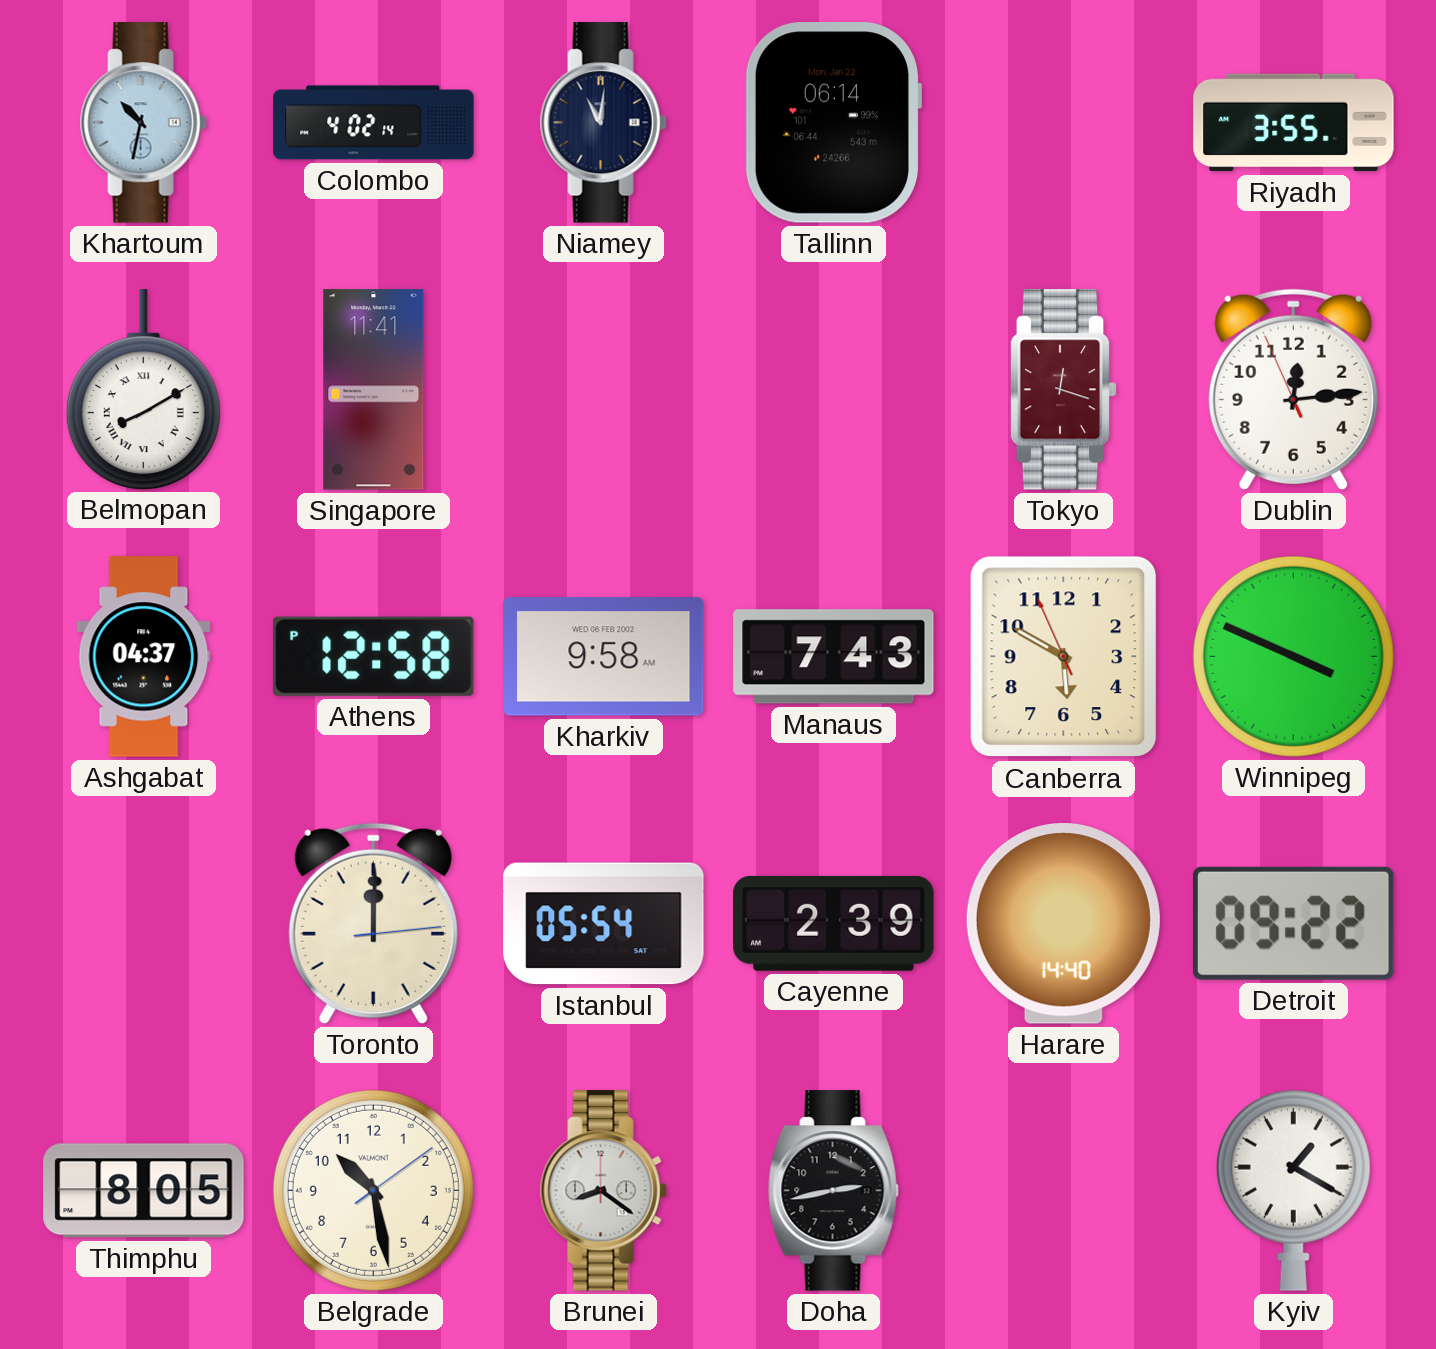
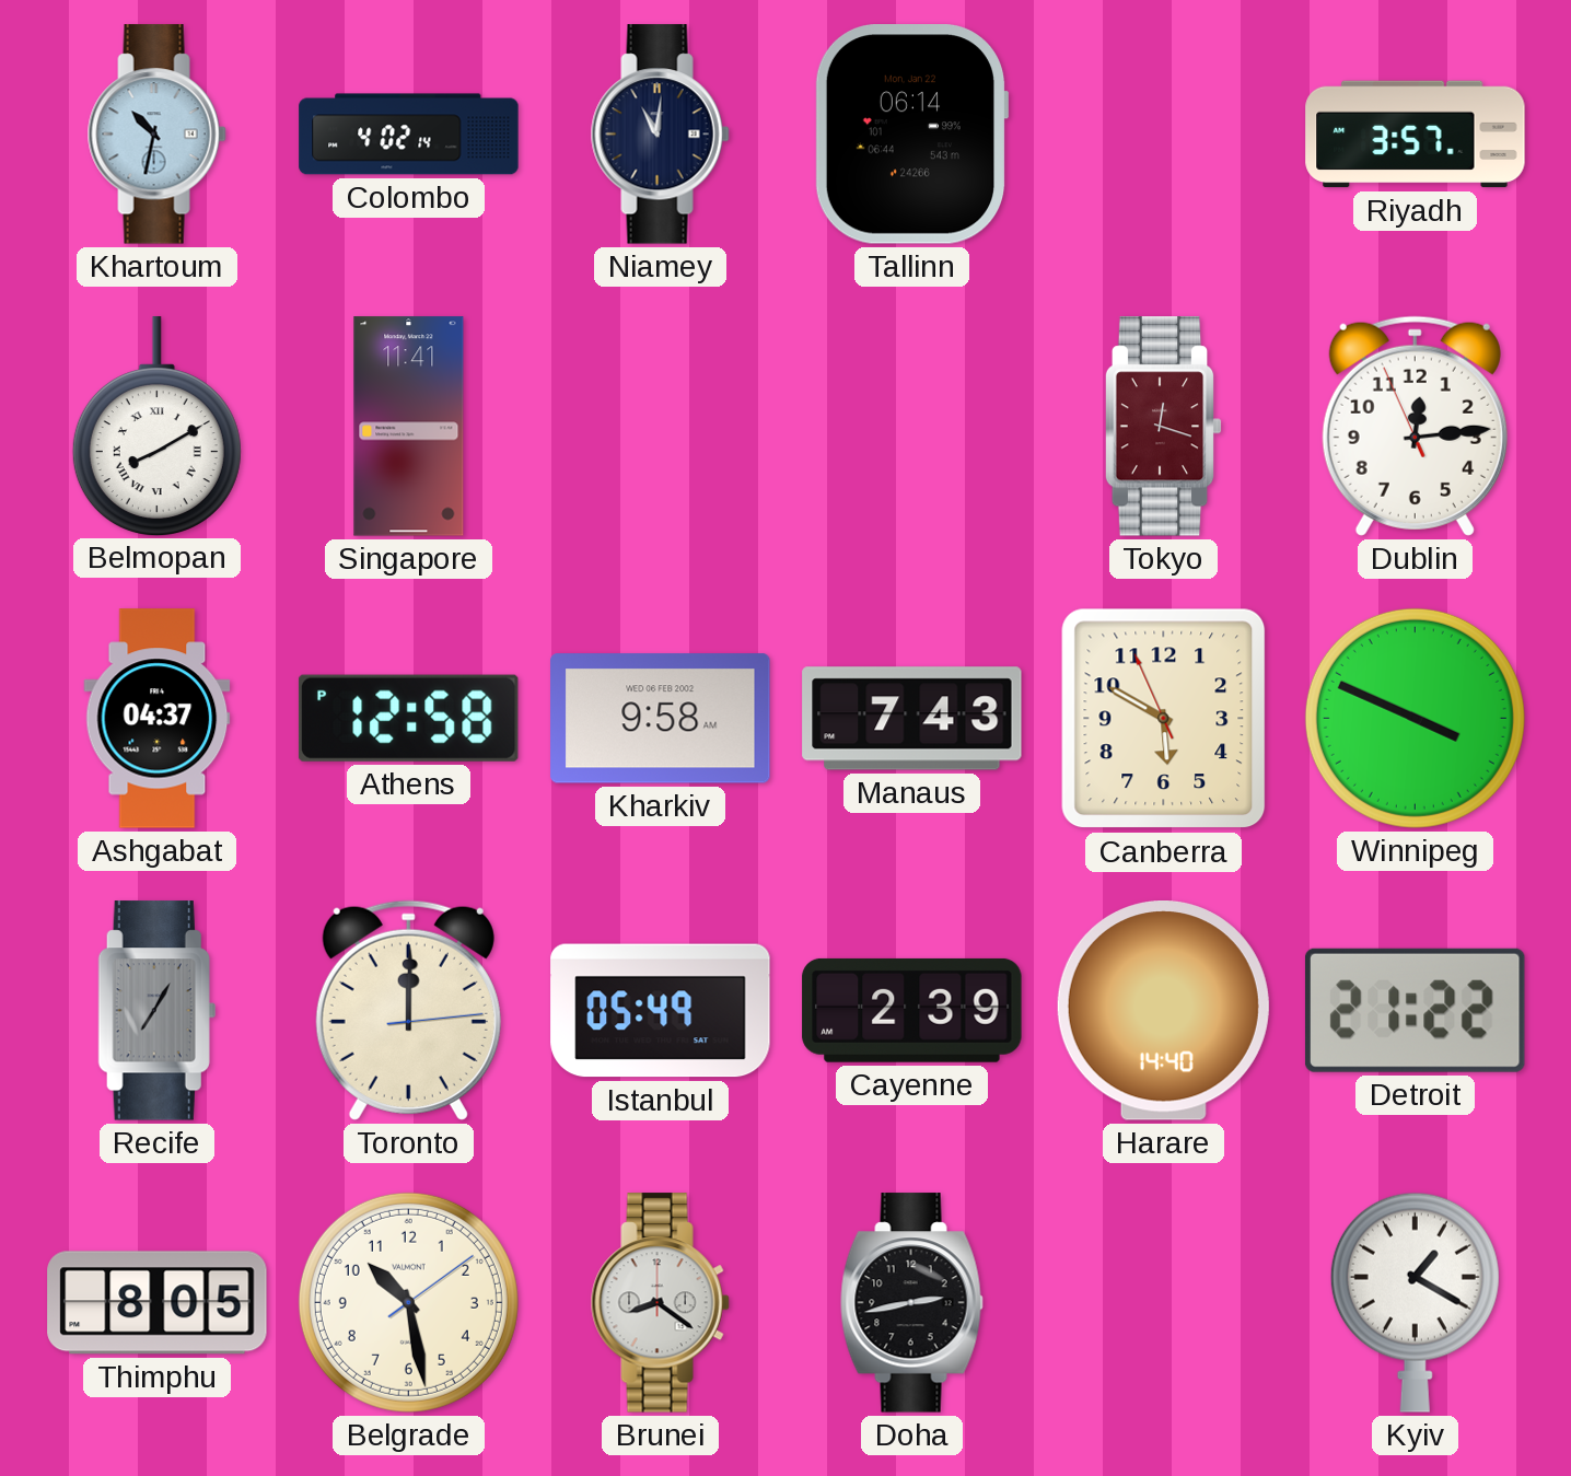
Riyadh: 3:55 -> 3:57
Recife: none -> 7:05
Istanbul: 05:54 -> 05:49
Detroit: 09:22 -> 21:22
